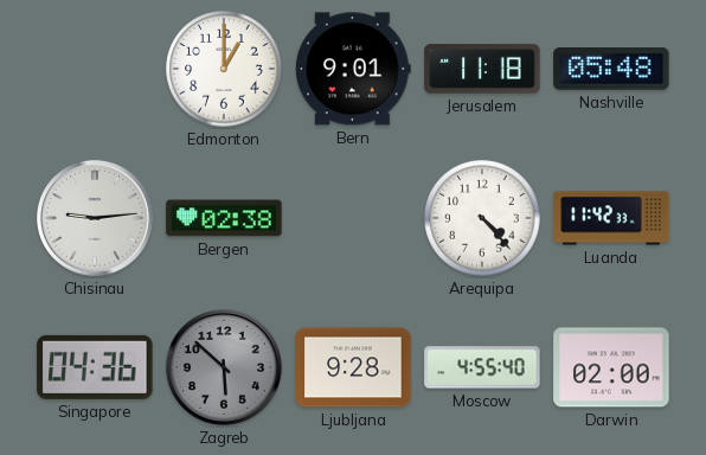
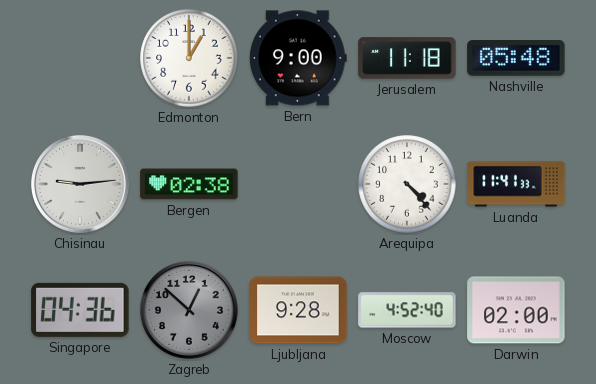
Bern: 9:01 -> 9:00
Luanda: 11:42 -> 11:41
Zagreb: 5:52 -> 12:52
Moscow: 4:55 -> 4:52
